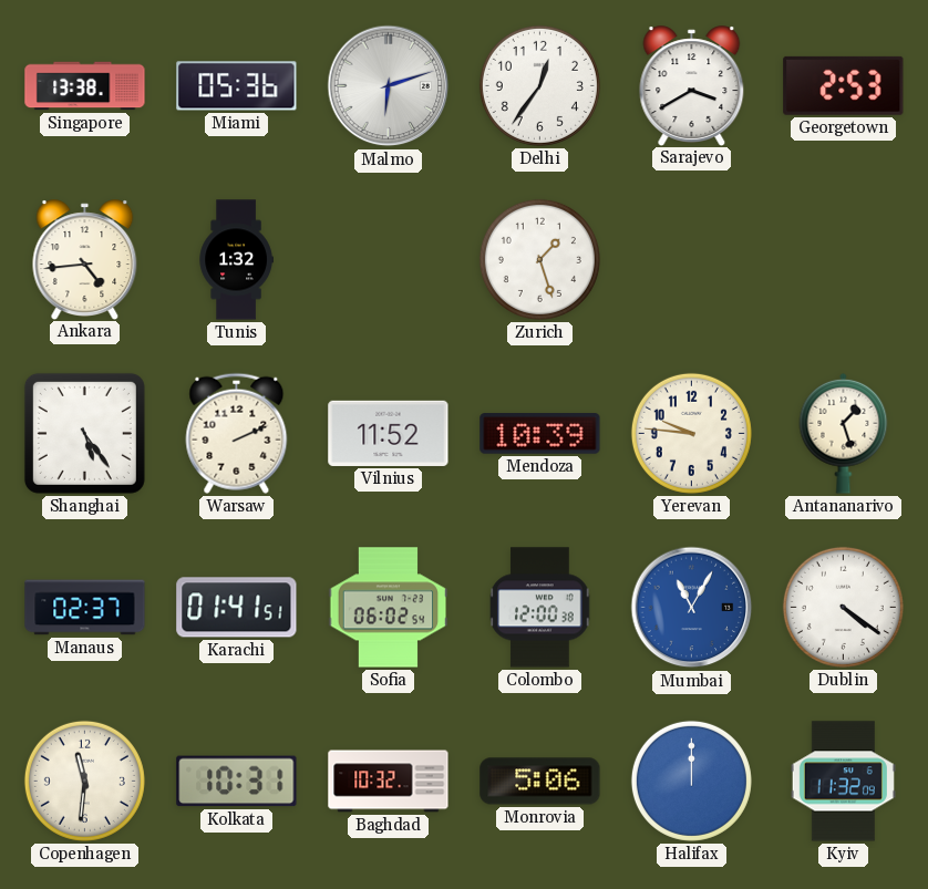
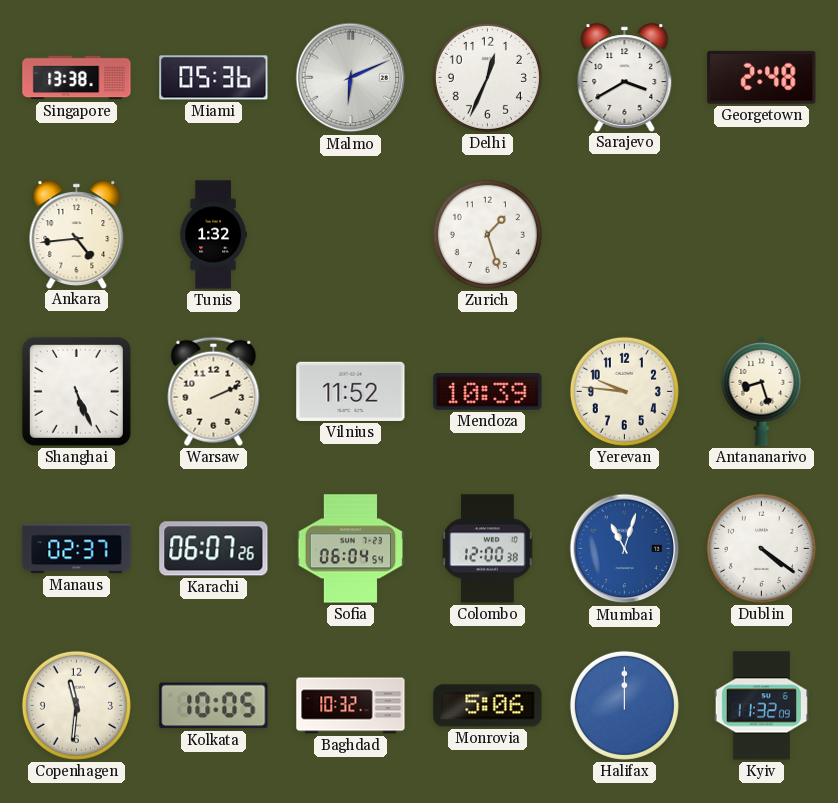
Malmo: 6:12 -> 6:11
Delhi: 12:36 -> 12:34
Georgetown: 2:53 -> 2:48
Shanghai: 5:24 -> 5:26
Antananarivo: 1:27 -> 8:27
Karachi: 01:41 -> 06:07
Sofia: 06:02 -> 06:04
Mumbai: 11:05 -> 11:03
Kolkata: 10:31 -> 10:05
